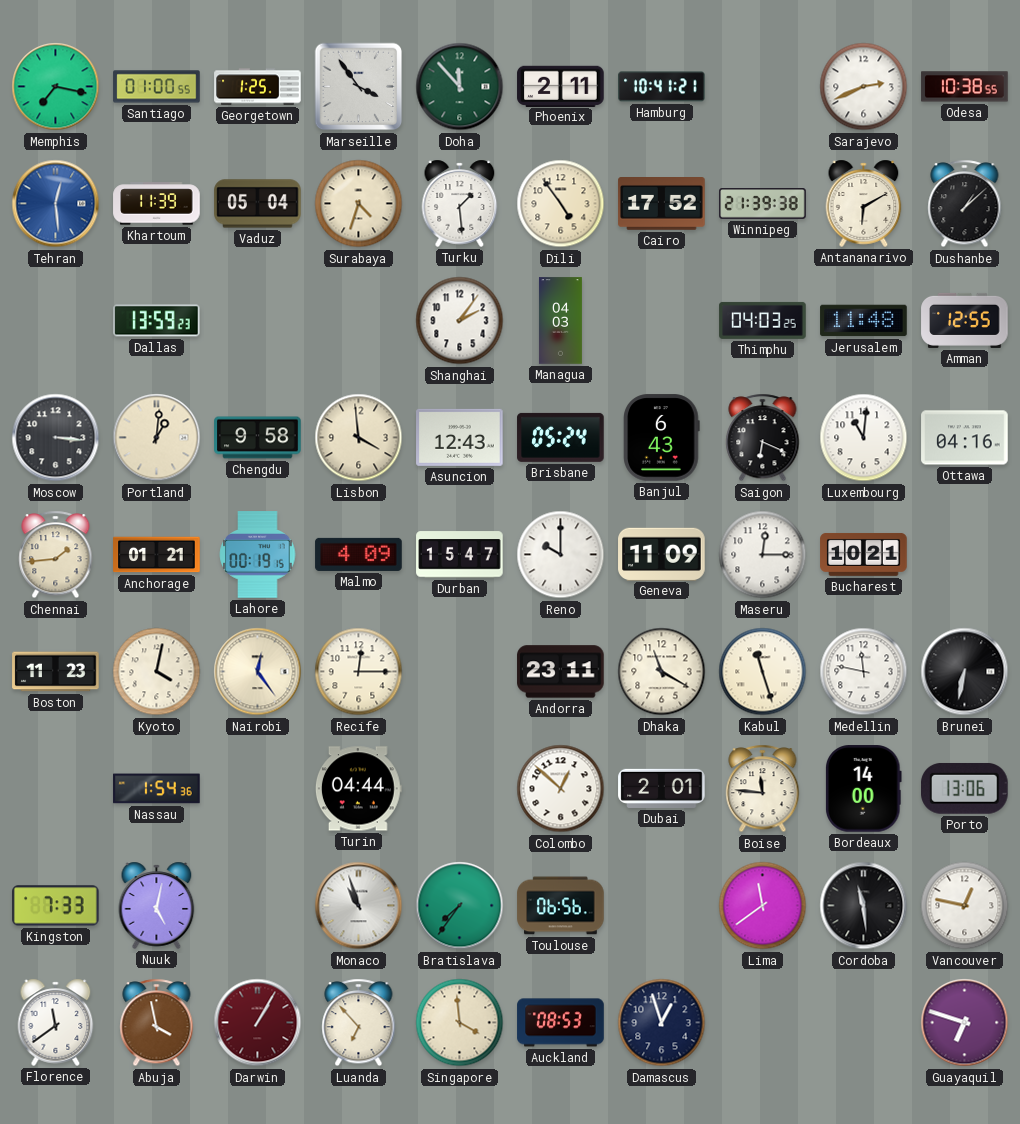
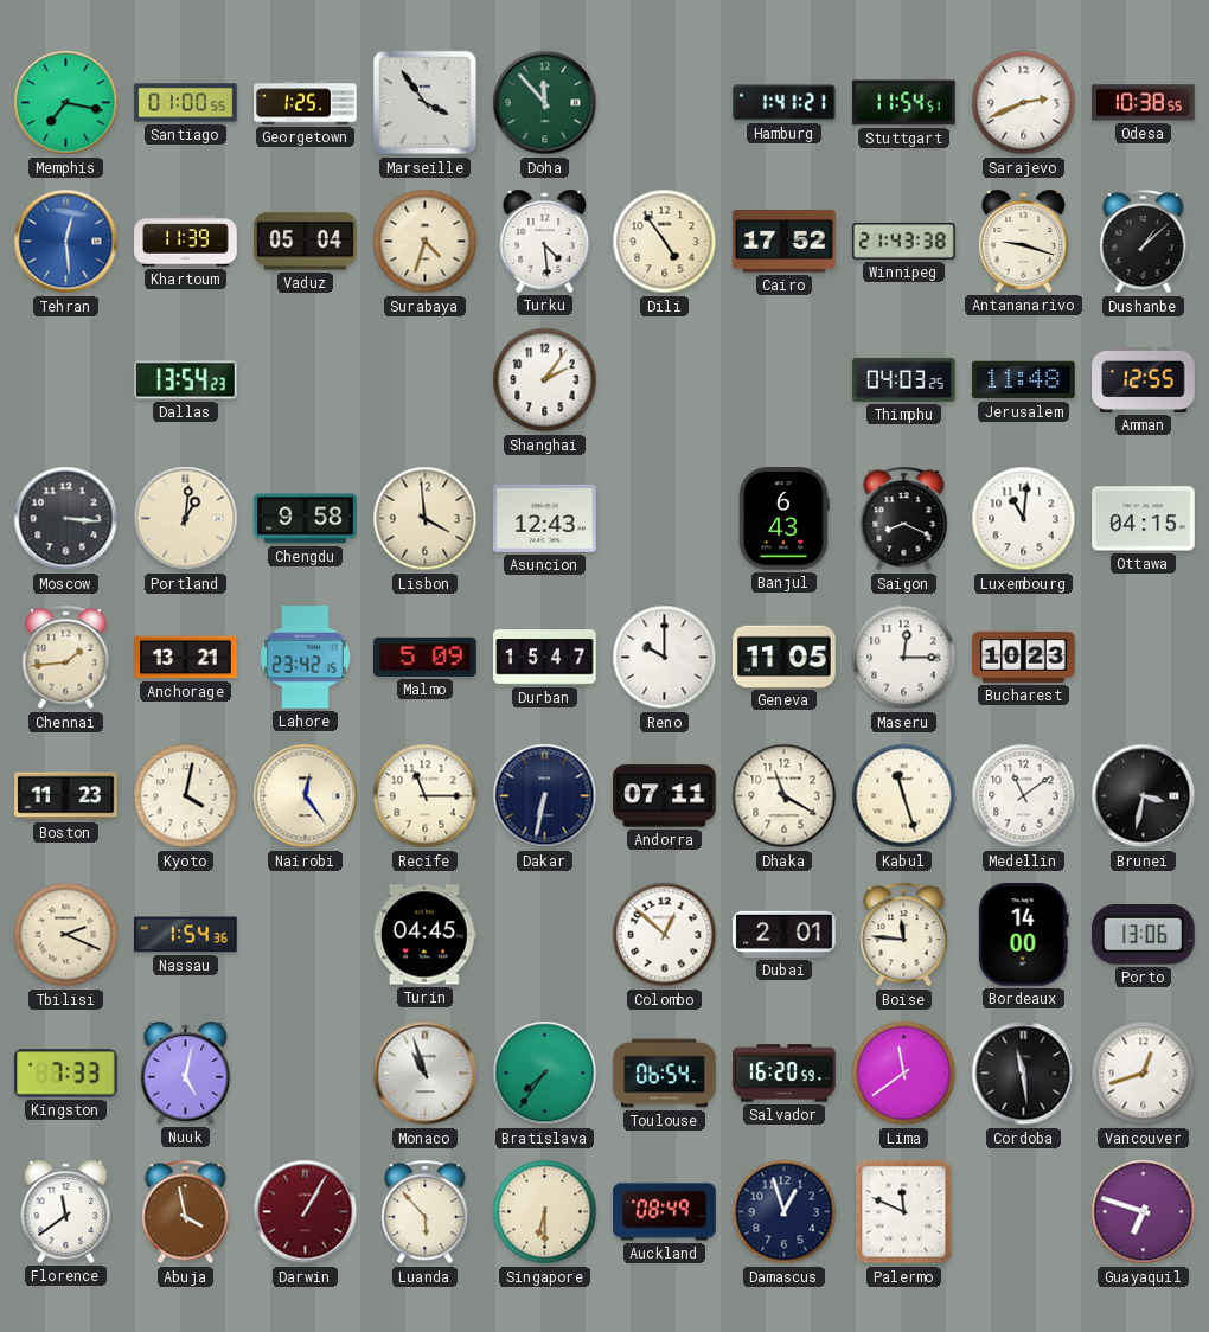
Phoenix: 2:11 -> none
Hamburg: 10:41 -> 1:41
Stuttgart: none -> 11:54
Turku: 1:29 -> 4:29
Winnipeg: 21:39 -> 21:43
Antananarivo: 6:10 -> 9:18
Dallas: 13:59 -> 13:54
Managua: 04:03 -> none
Brisbane: 05:24 -> none
Saigon: 6:19 -> 8:19
Ottawa: 04:16 -> 04:15
Anchorage: 01:21 -> 13:21
Lahore: 00:19 -> 23:42
Malmo: 4:09 -> 5:09
Geneva: 11:09 -> 11:05
Bucharest: 10:21 -> 10:23
Recife: 12:15 -> 11:15
Dakar: none -> 6:32
Andorra: 23:11 -> 07:11
Medellin: 11:47 -> 11:09
Brunei: 6:32 -> 3:32
Tbilisi: none -> 2:19
Turin: 04:44 -> 04:45
Toulouse: 06:56 -> 06:54
Salvador: none -> 16:20
Vancouver: 12:47 -> 12:42
Luanda: 6:53 -> 5:53
Singapore: 3:59 -> 6:30
Auckland: 08:53 -> 08:49
Palermo: none -> 11:49
